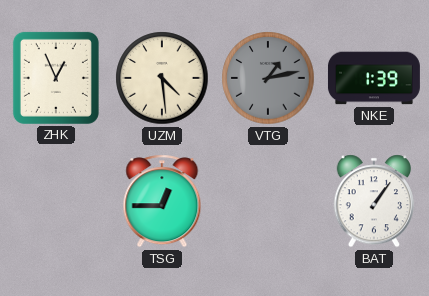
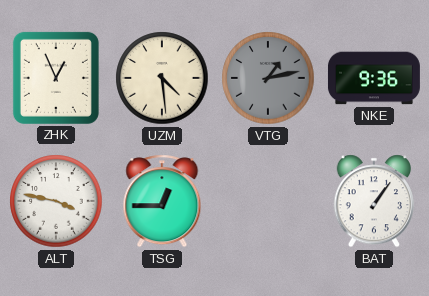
NKE: 1:39 -> 9:36
ALT: none -> 3:47
